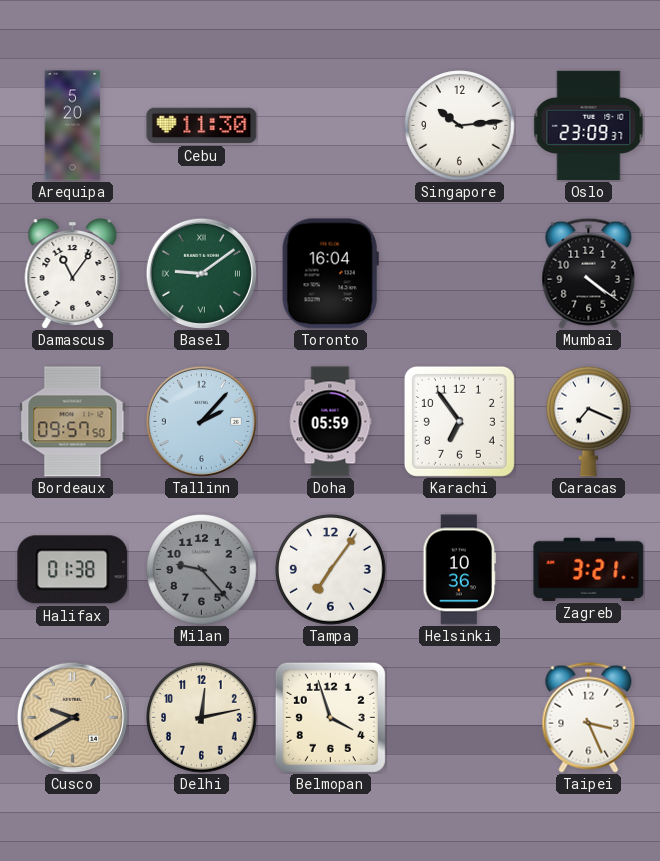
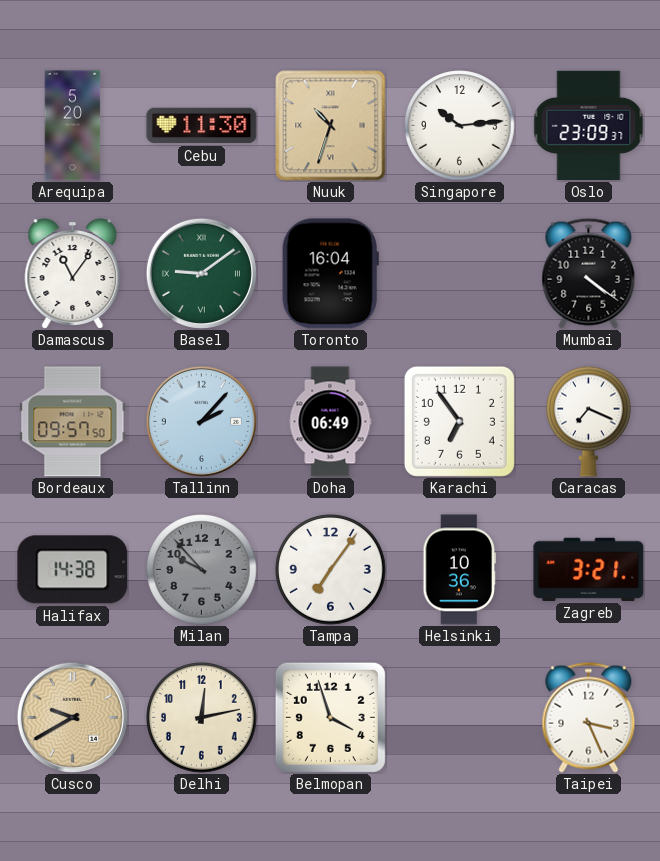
Nuuk: none -> 10:33
Doha: 05:59 -> 06:49
Halifax: 01:38 -> 14:38
Milan: 9:23 -> 9:53
